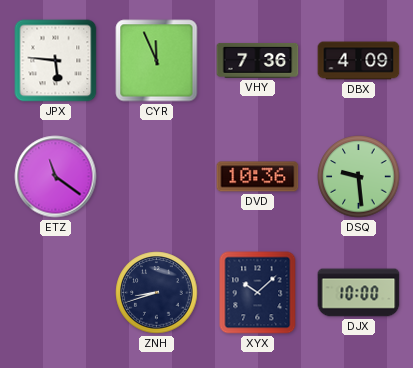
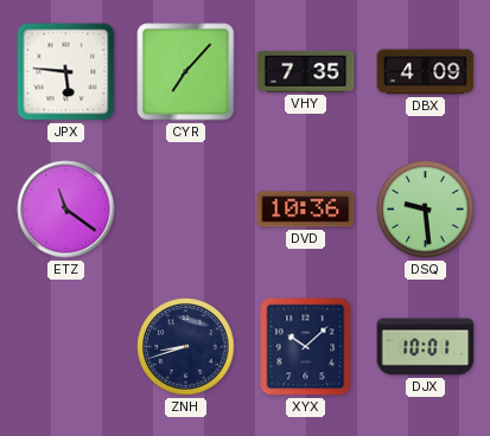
CYR: 11:56 -> 7:07
VHY: 7:36 -> 7:35
DJX: 10:00 -> 10:01
